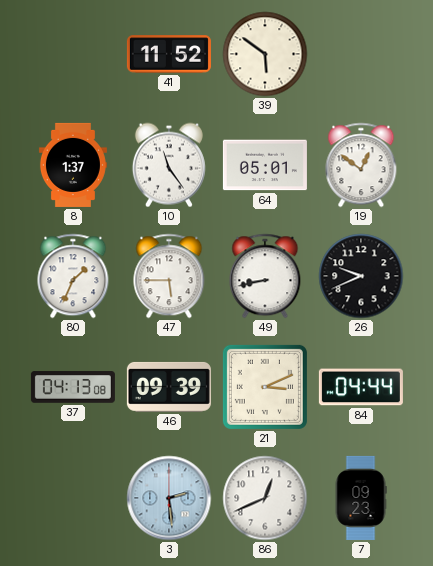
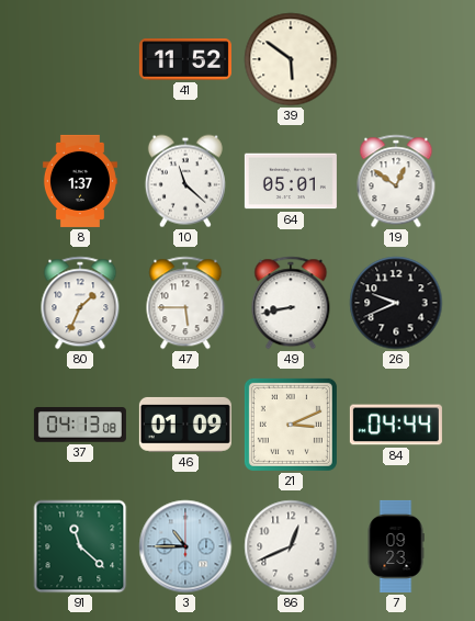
10: 11:24 -> 11:22
46: 09:39 -> 01:09
91: none -> 11:22
3: 2:29 -> 10:45
